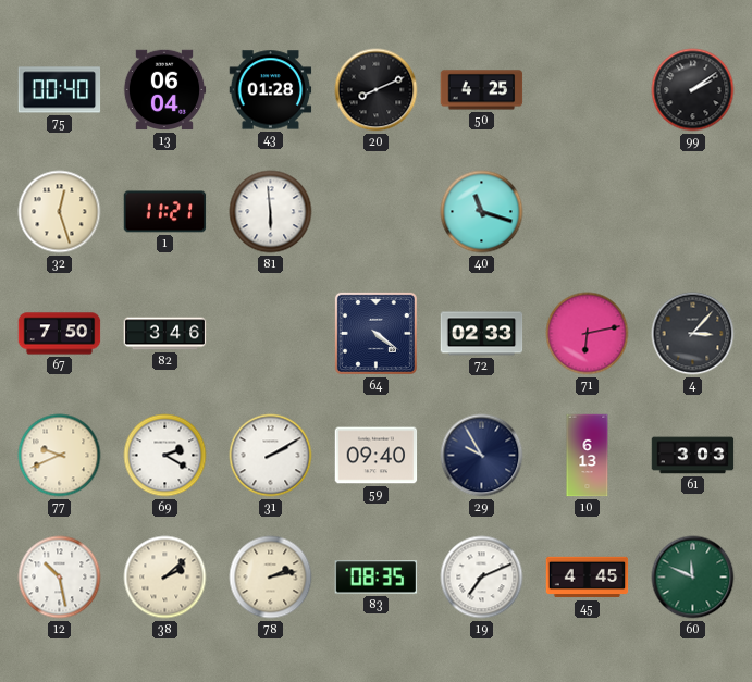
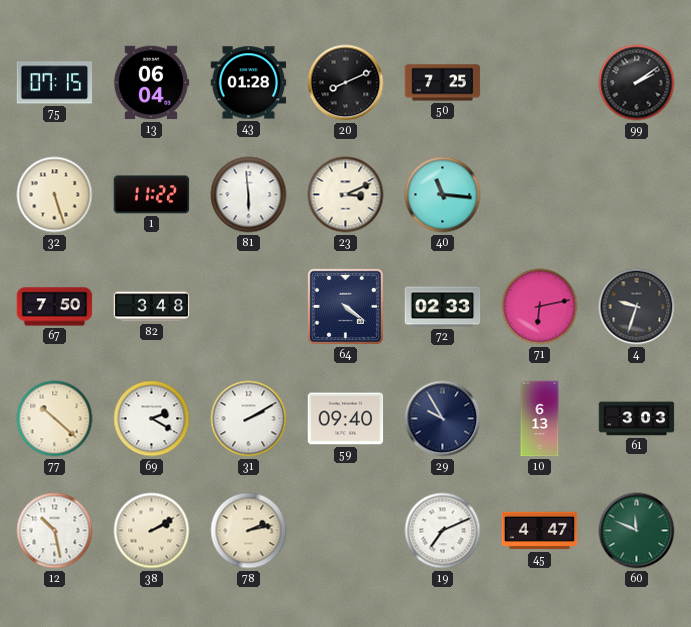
75: 00:40 -> 07:15
50: 4:25 -> 7:25
32: 12:27 -> 5:27
1: 11:21 -> 11:22
23: none -> 3:11
40: 11:18 -> 11:16
82: 3:46 -> 3:48
4: 3:07 -> 9:33
77: 9:41 -> 10:22
38: 2:08 -> 2:10
83: 08:35 -> none
45: 4:45 -> 4:47
